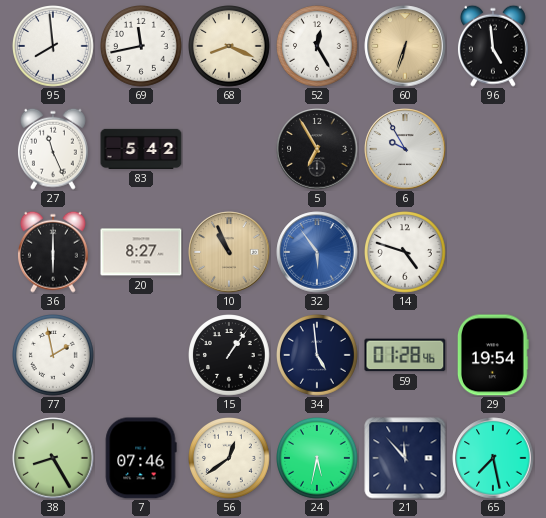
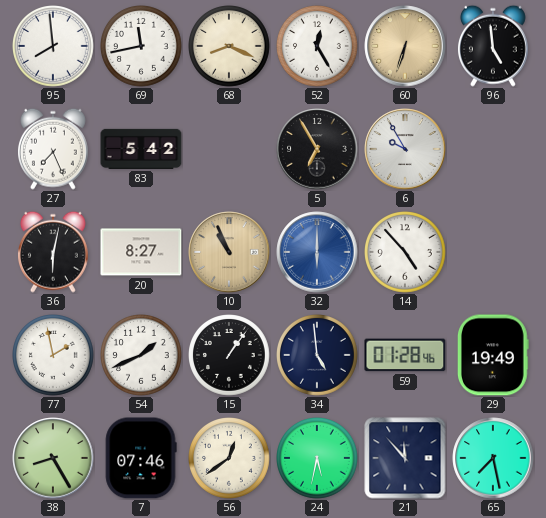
27: 11:26 -> 7:26
36: 6:00 -> 6:02
32: 5:54 -> 6:00
14: 4:48 -> 4:53
54: none -> 1:41
29: 19:54 -> 19:49
